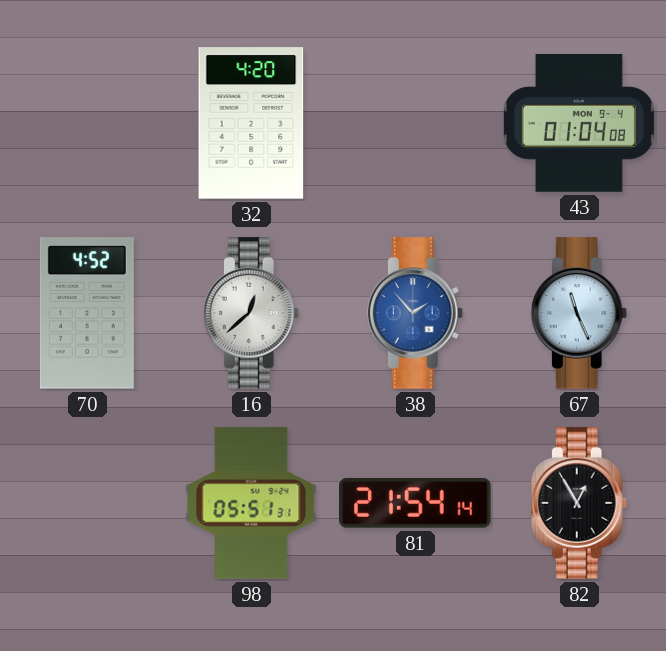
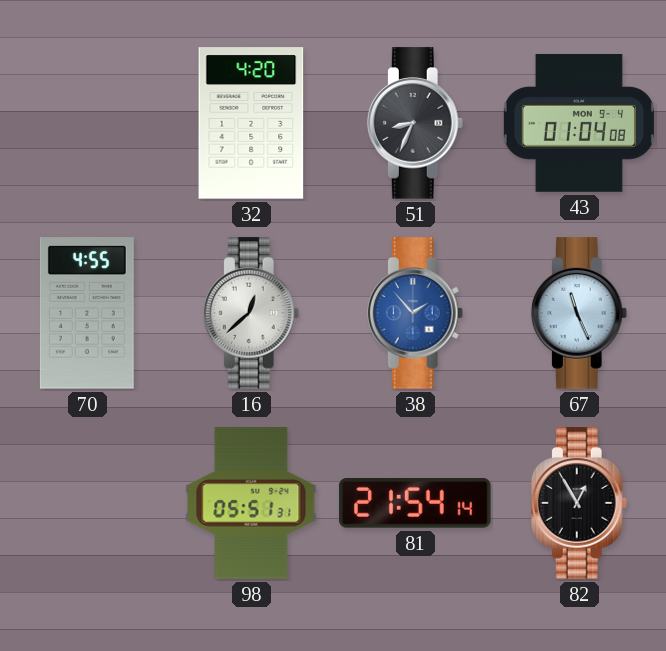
51: none -> 8:34
70: 4:52 -> 4:55
